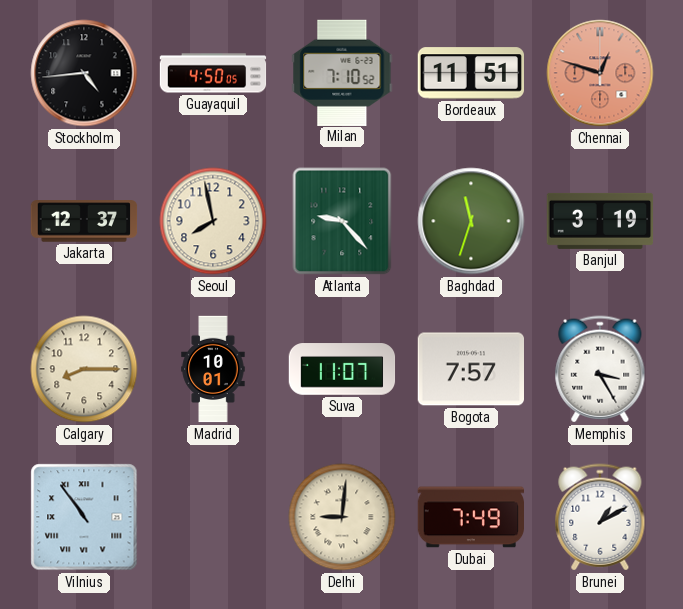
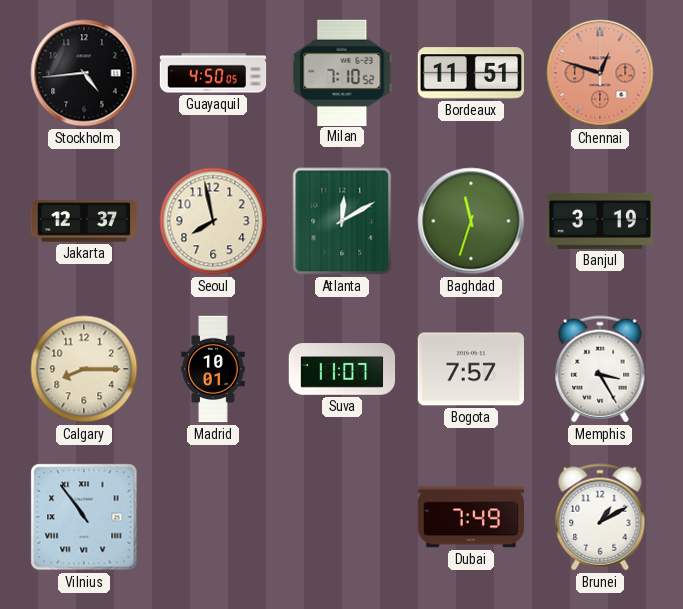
Atlanta: 9:23 -> 12:10
Delhi: 9:01 -> none
